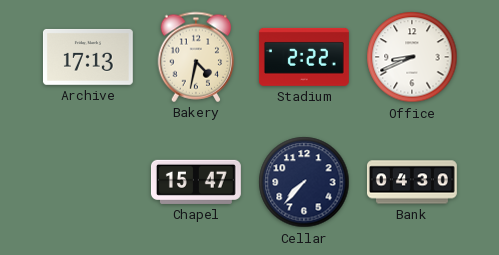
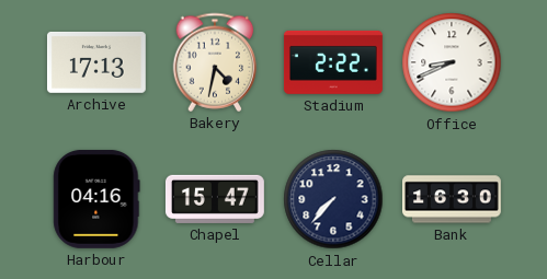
Harbour: none -> 04:16
Bank: 04:30 -> 16:30
